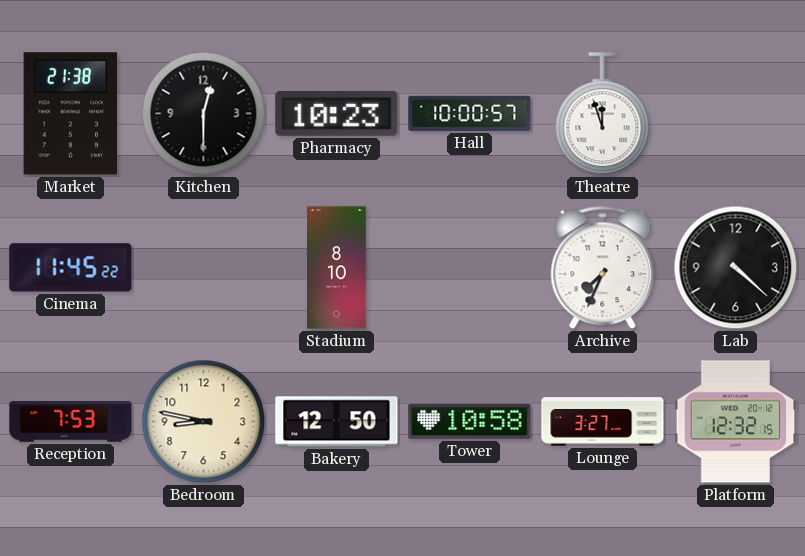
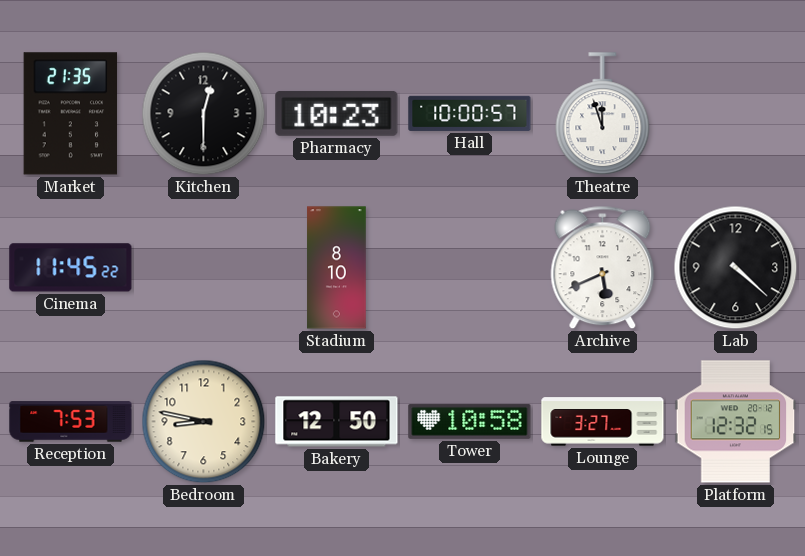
Market: 21:38 -> 21:35
Archive: 7:34 -> 5:41
